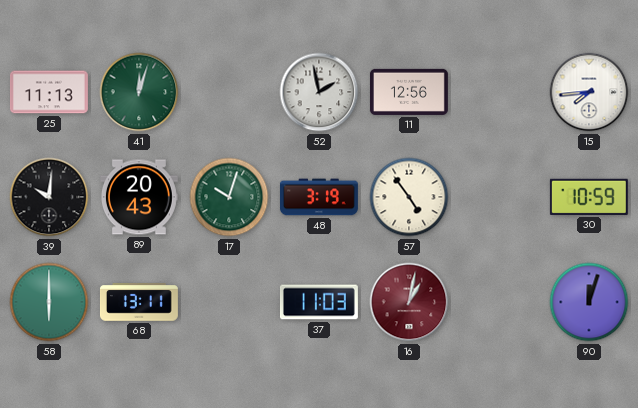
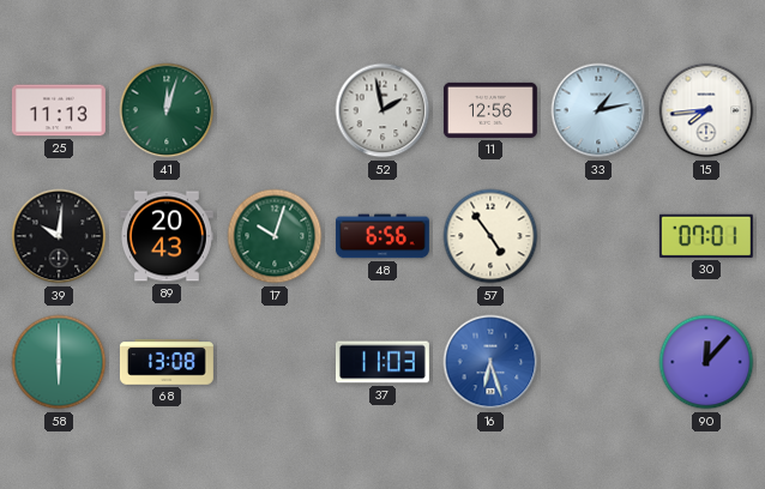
33: none -> 1:13
48: 3:19 -> 6:56
30: 10:59 -> 07:01
68: 13:11 -> 13:08
16: 1:02 -> 6:27
16 dial: burgundy -> blue
90: 12:03 -> 12:07
